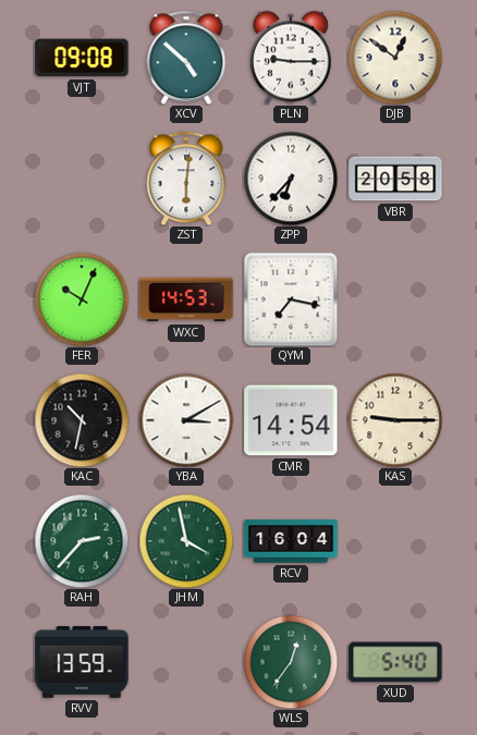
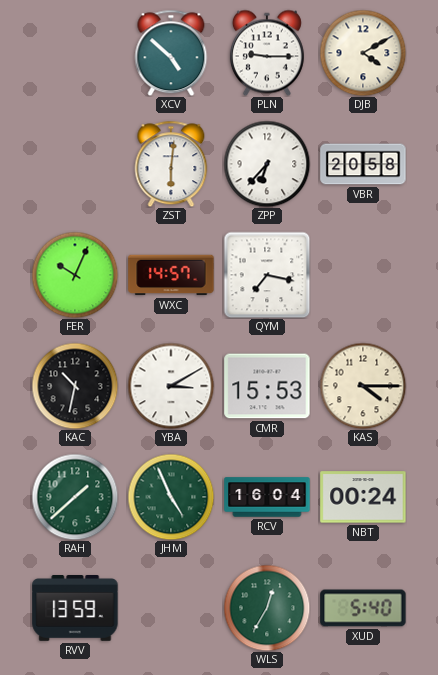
VJT: 09:08 -> none
DJB: 12:51 -> 4:10
WXC: 14:53 -> 14:57
CMR: 14:54 -> 15:53
KAS: 9:15 -> 4:15
RAH: 2:37 -> 1:38
JHM: 3:58 -> 4:56
NBT: none -> 00:24
WLS: 12:36 -> 12:35
